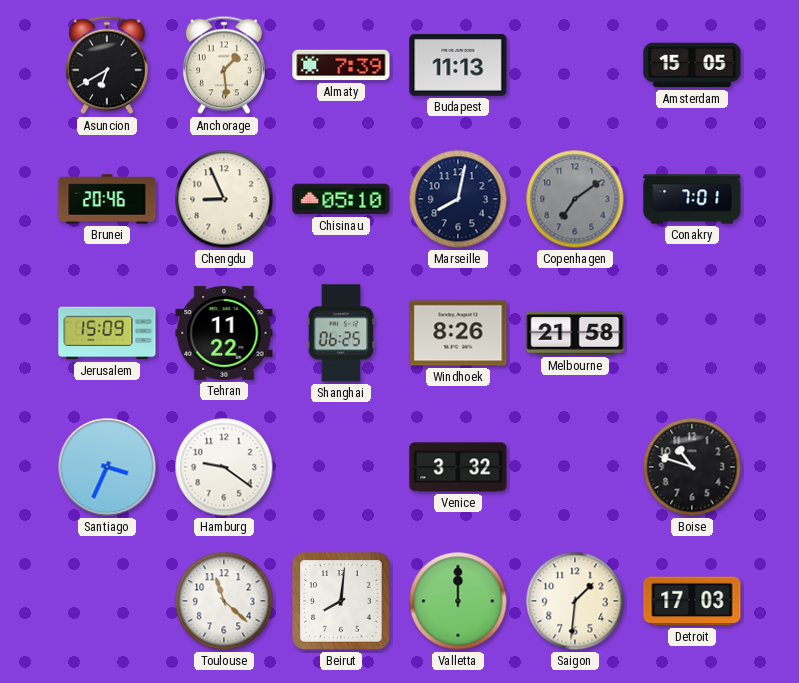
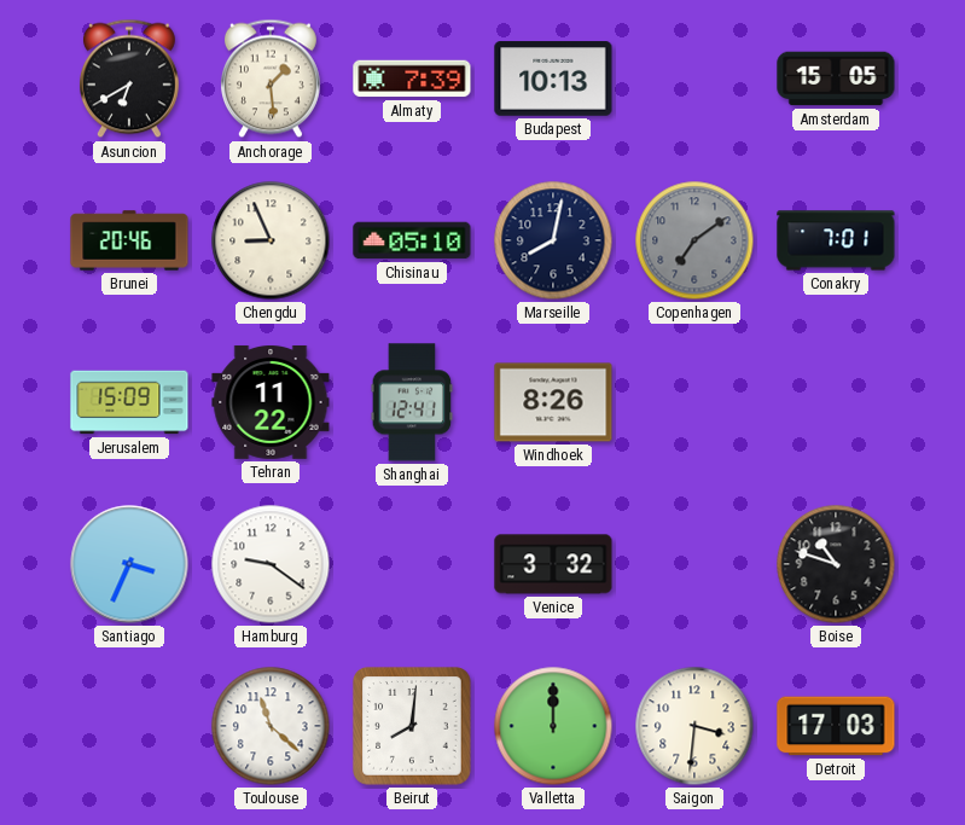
Budapest: 11:13 -> 10:13
Shanghai: 06:25 -> 12:41
Melbourne: 21:58 -> none
Saigon: 1:31 -> 3:31
